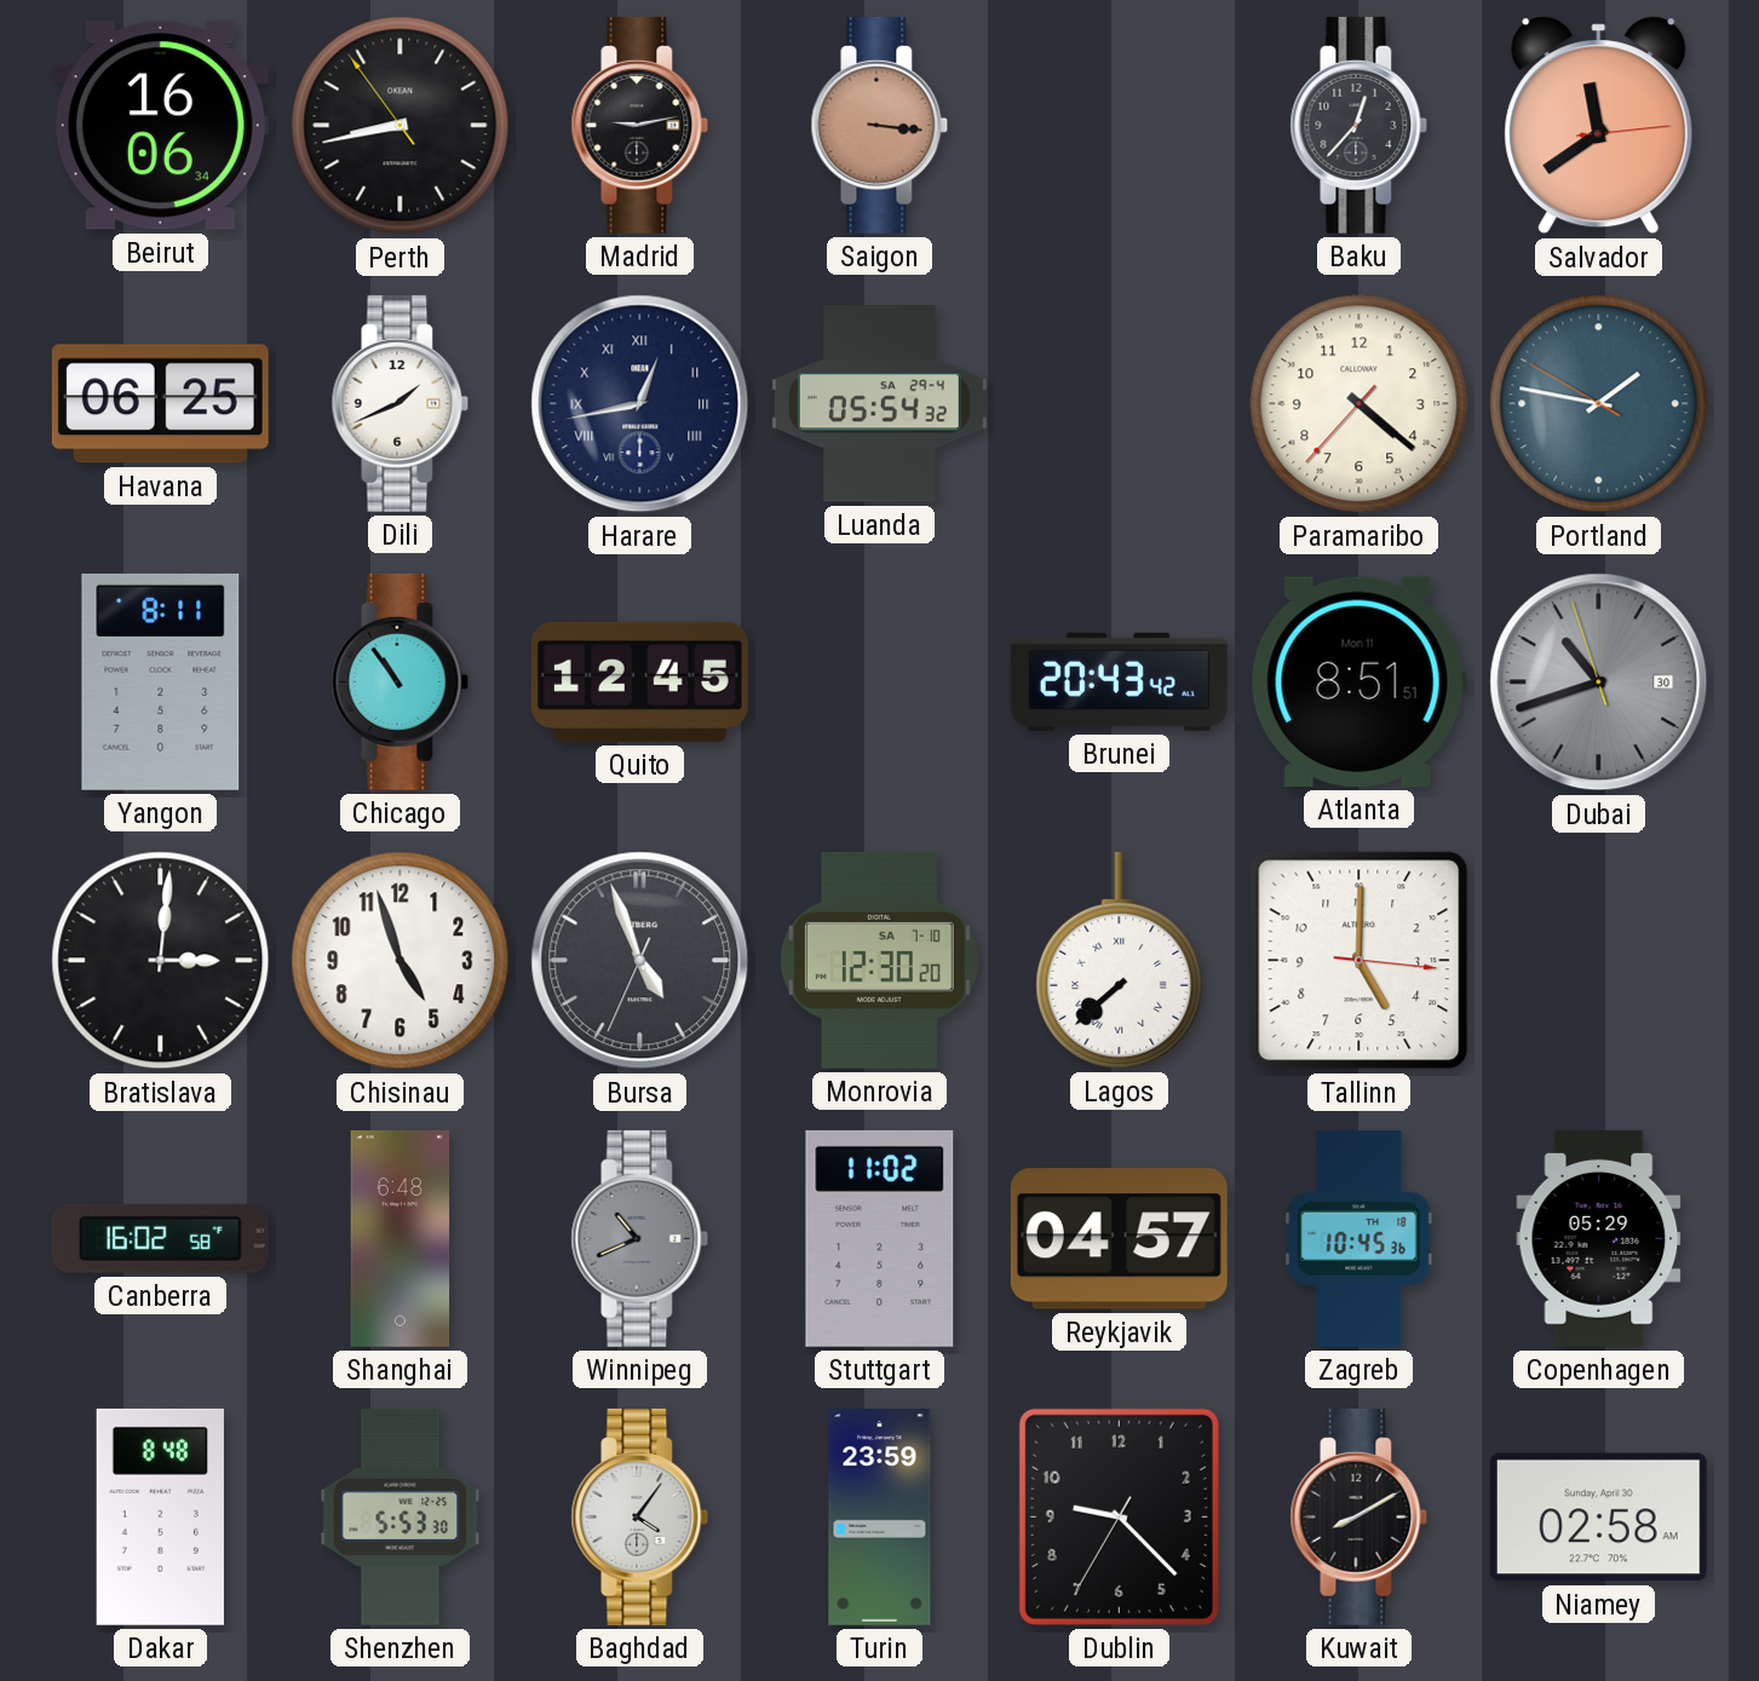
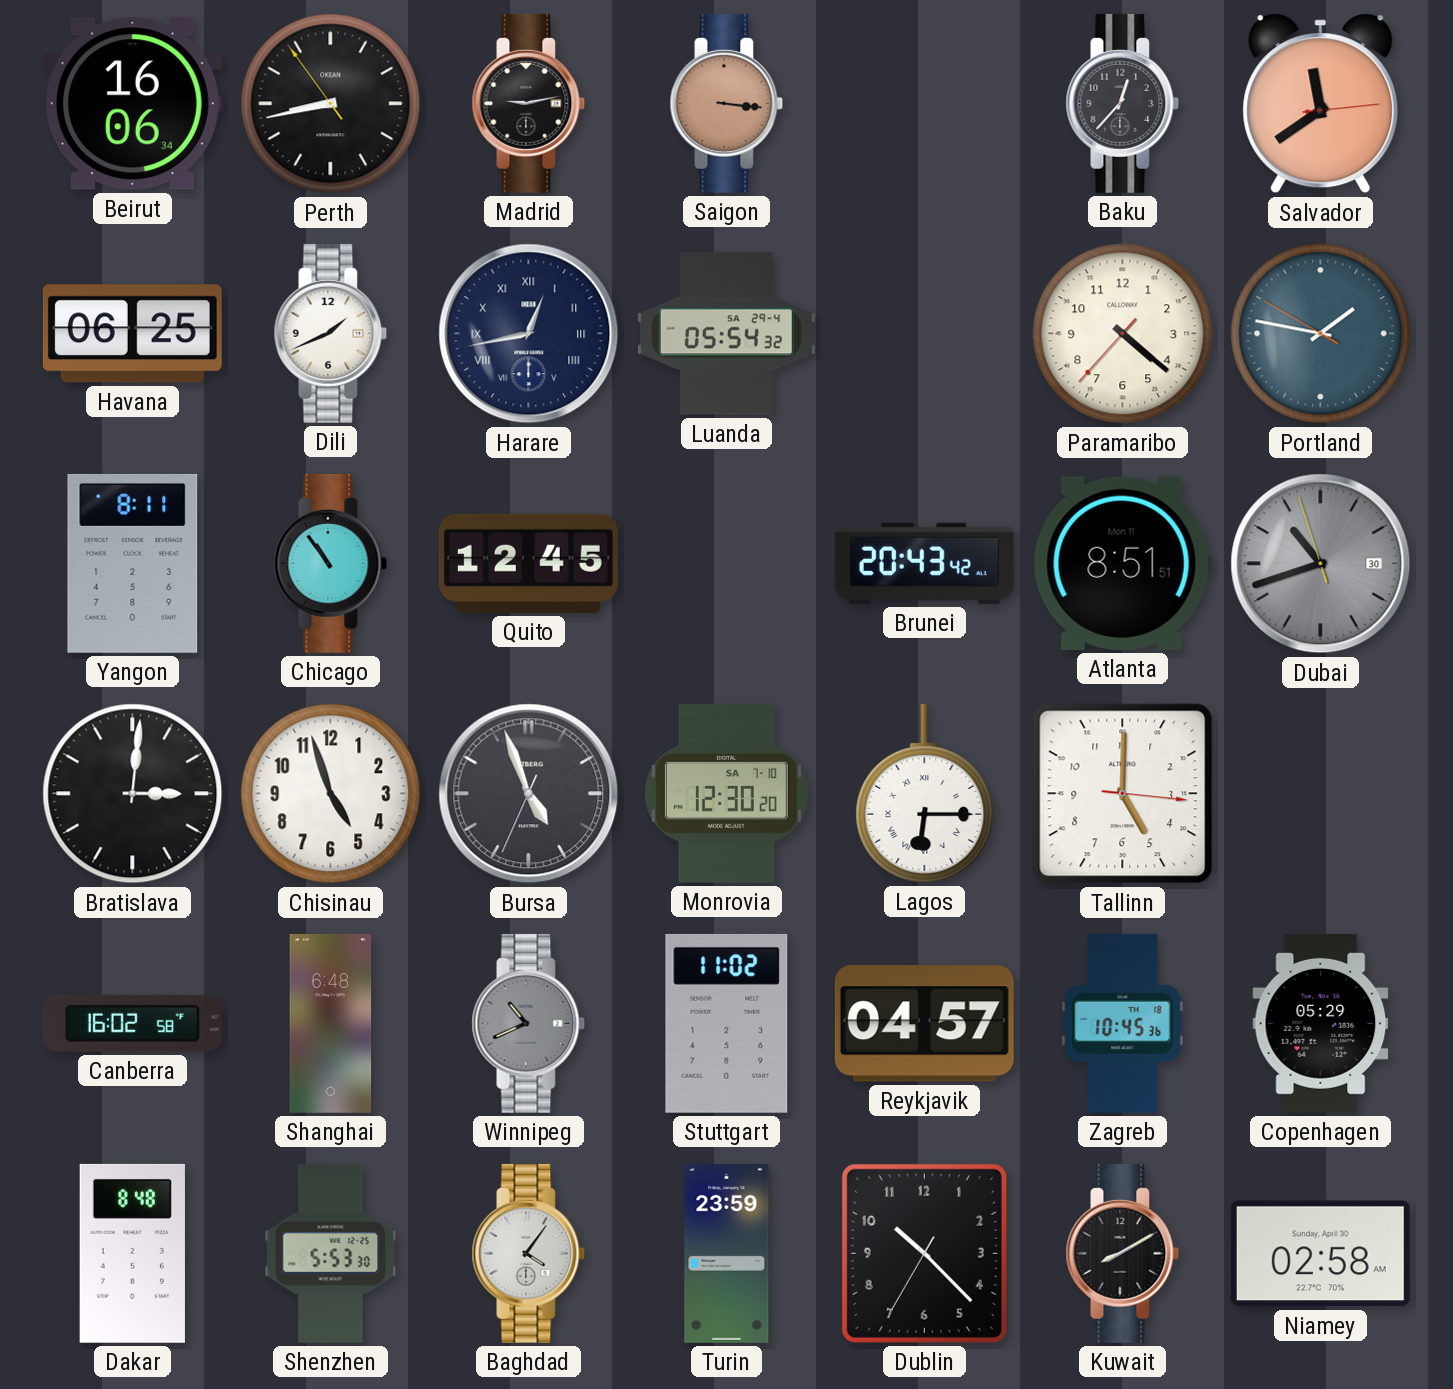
Lagos: 7:38 -> 6:15
Dublin: 9:22 -> 10:22
